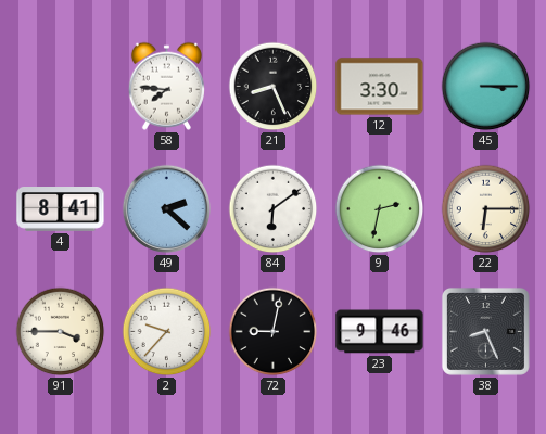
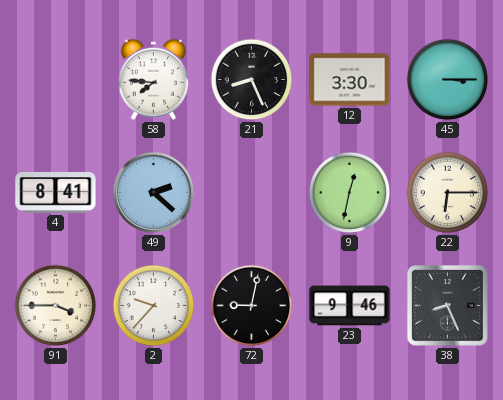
84: 6:09 -> none
9: 2:32 -> 12:32
